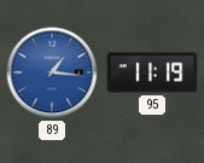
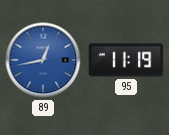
89: 1:16 -> 12:43
